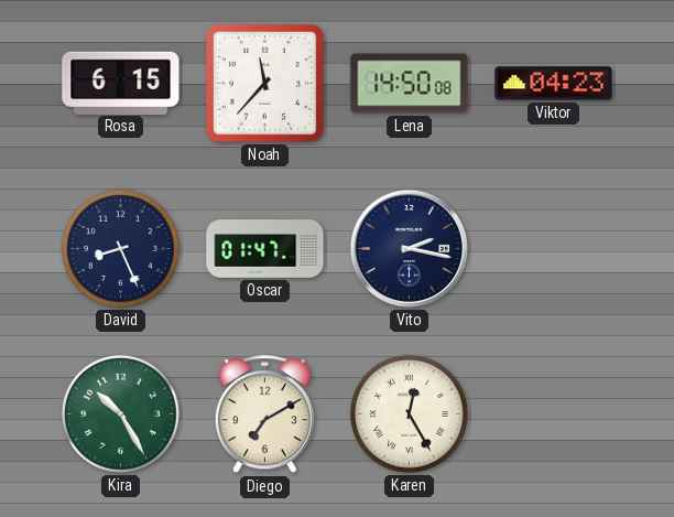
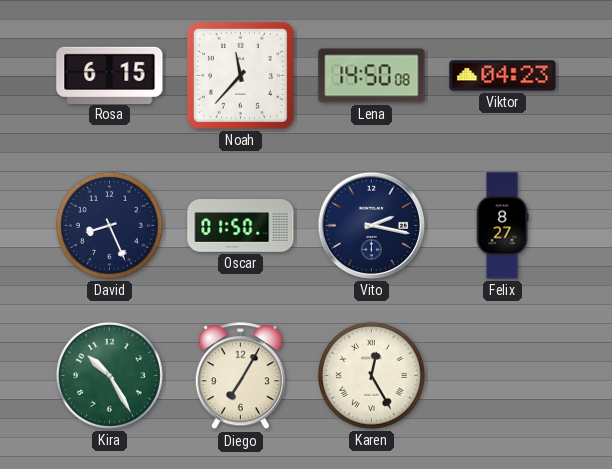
Oscar: 01:47 -> 01:50
Felix: none -> 8:27
Diego: 7:10 -> 7:05
